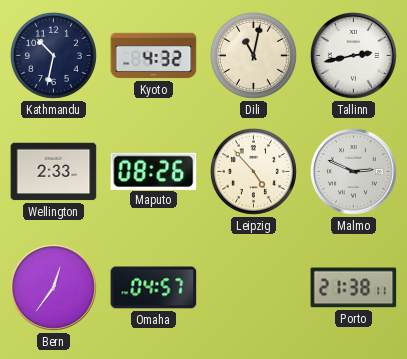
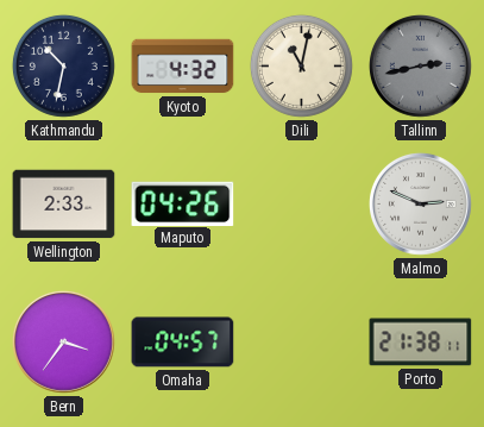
Tallinn dial: white -> grey
Maputo: 08:26 -> 04:26
Leipzig: 4:53 -> none
Bern: 12:36 -> 3:36
